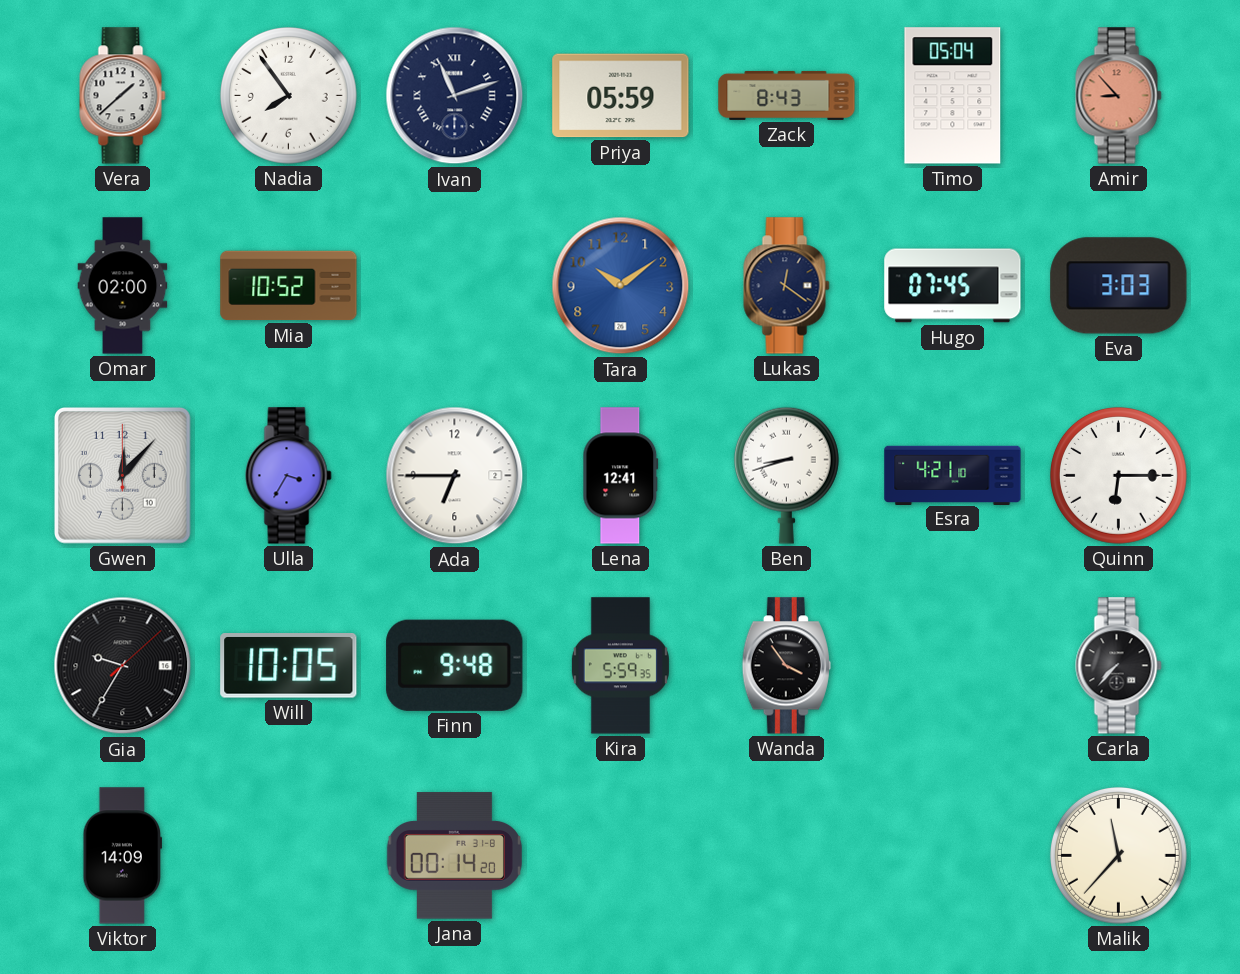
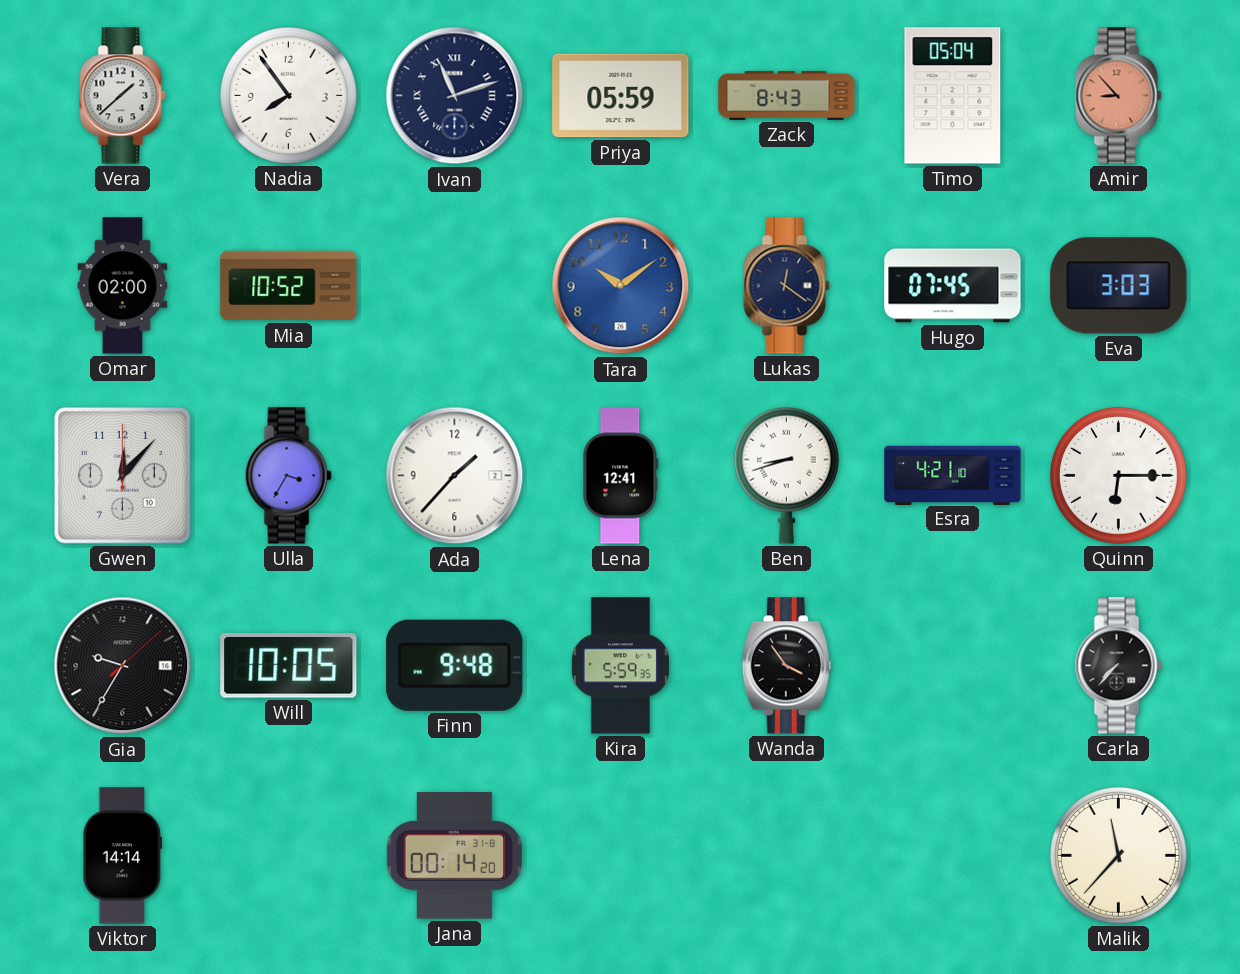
Ada: 6:45 -> 1:37
Viktor: 14:09 -> 14:14
